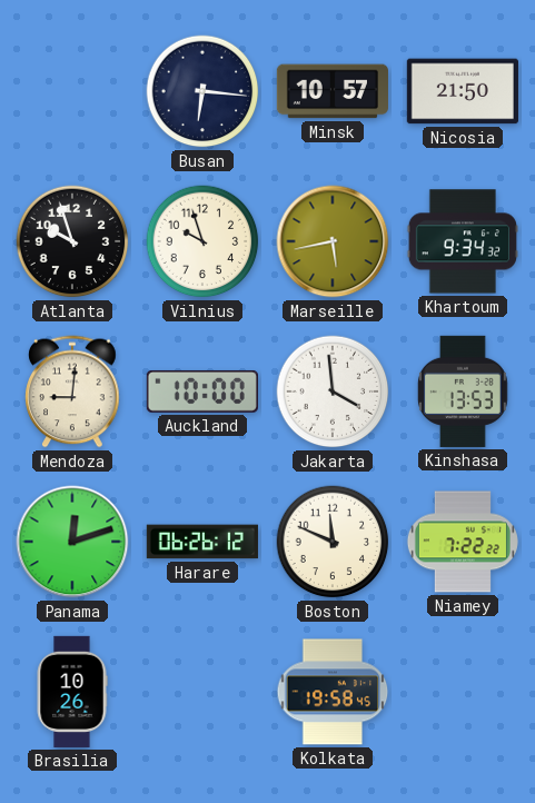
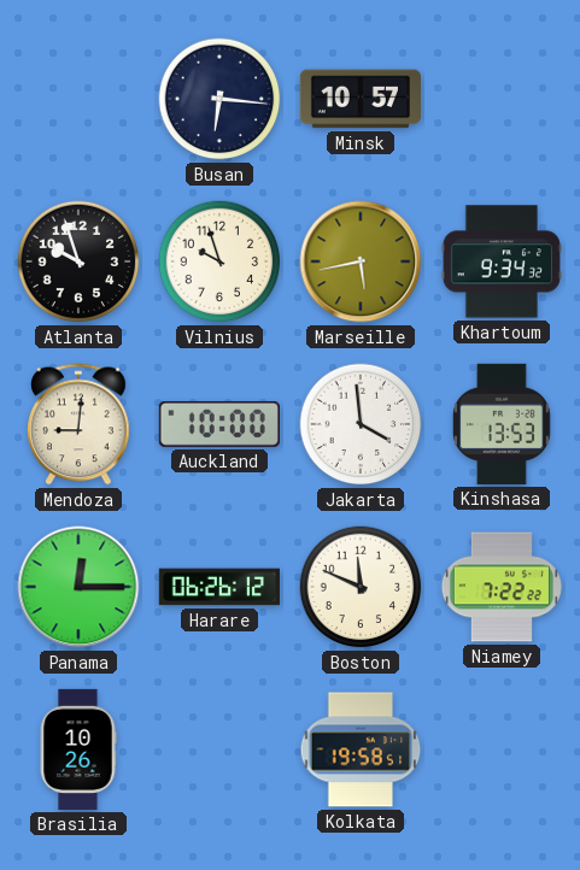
Nicosia: 21:50 -> none
Panama: 12:12 -> 12:15
Kolkata: 19:58:45 -> 19:58:51
